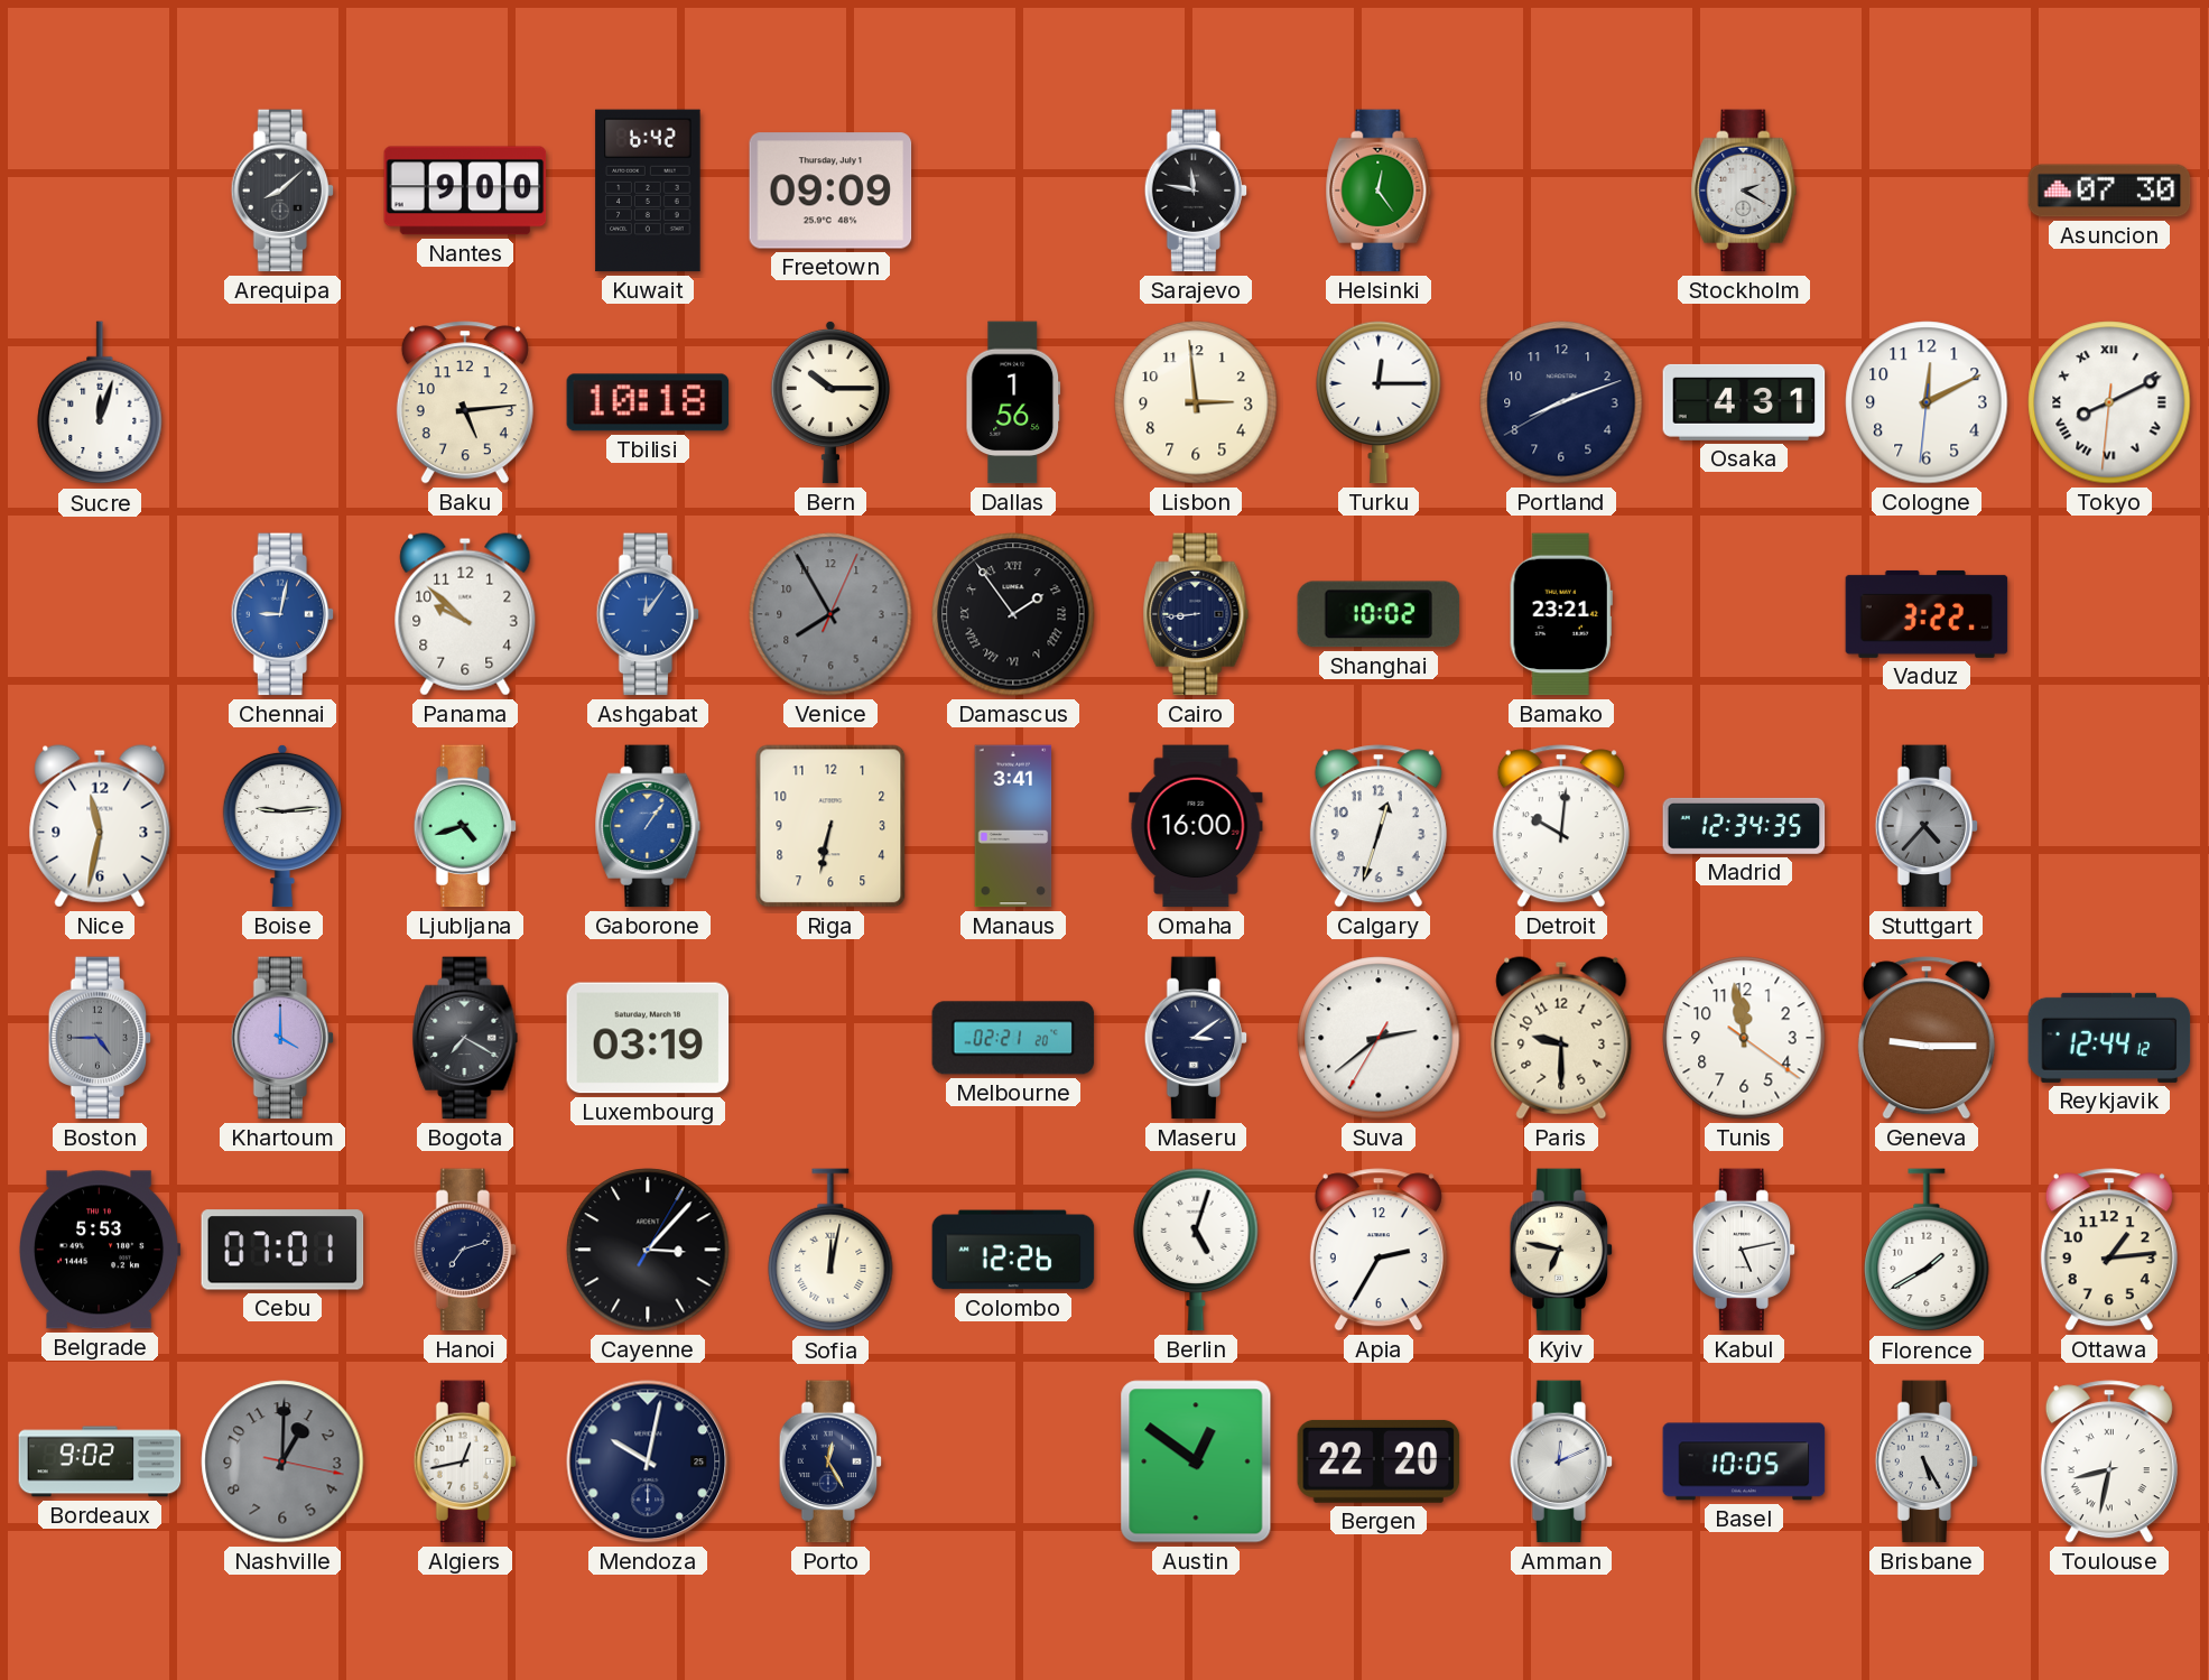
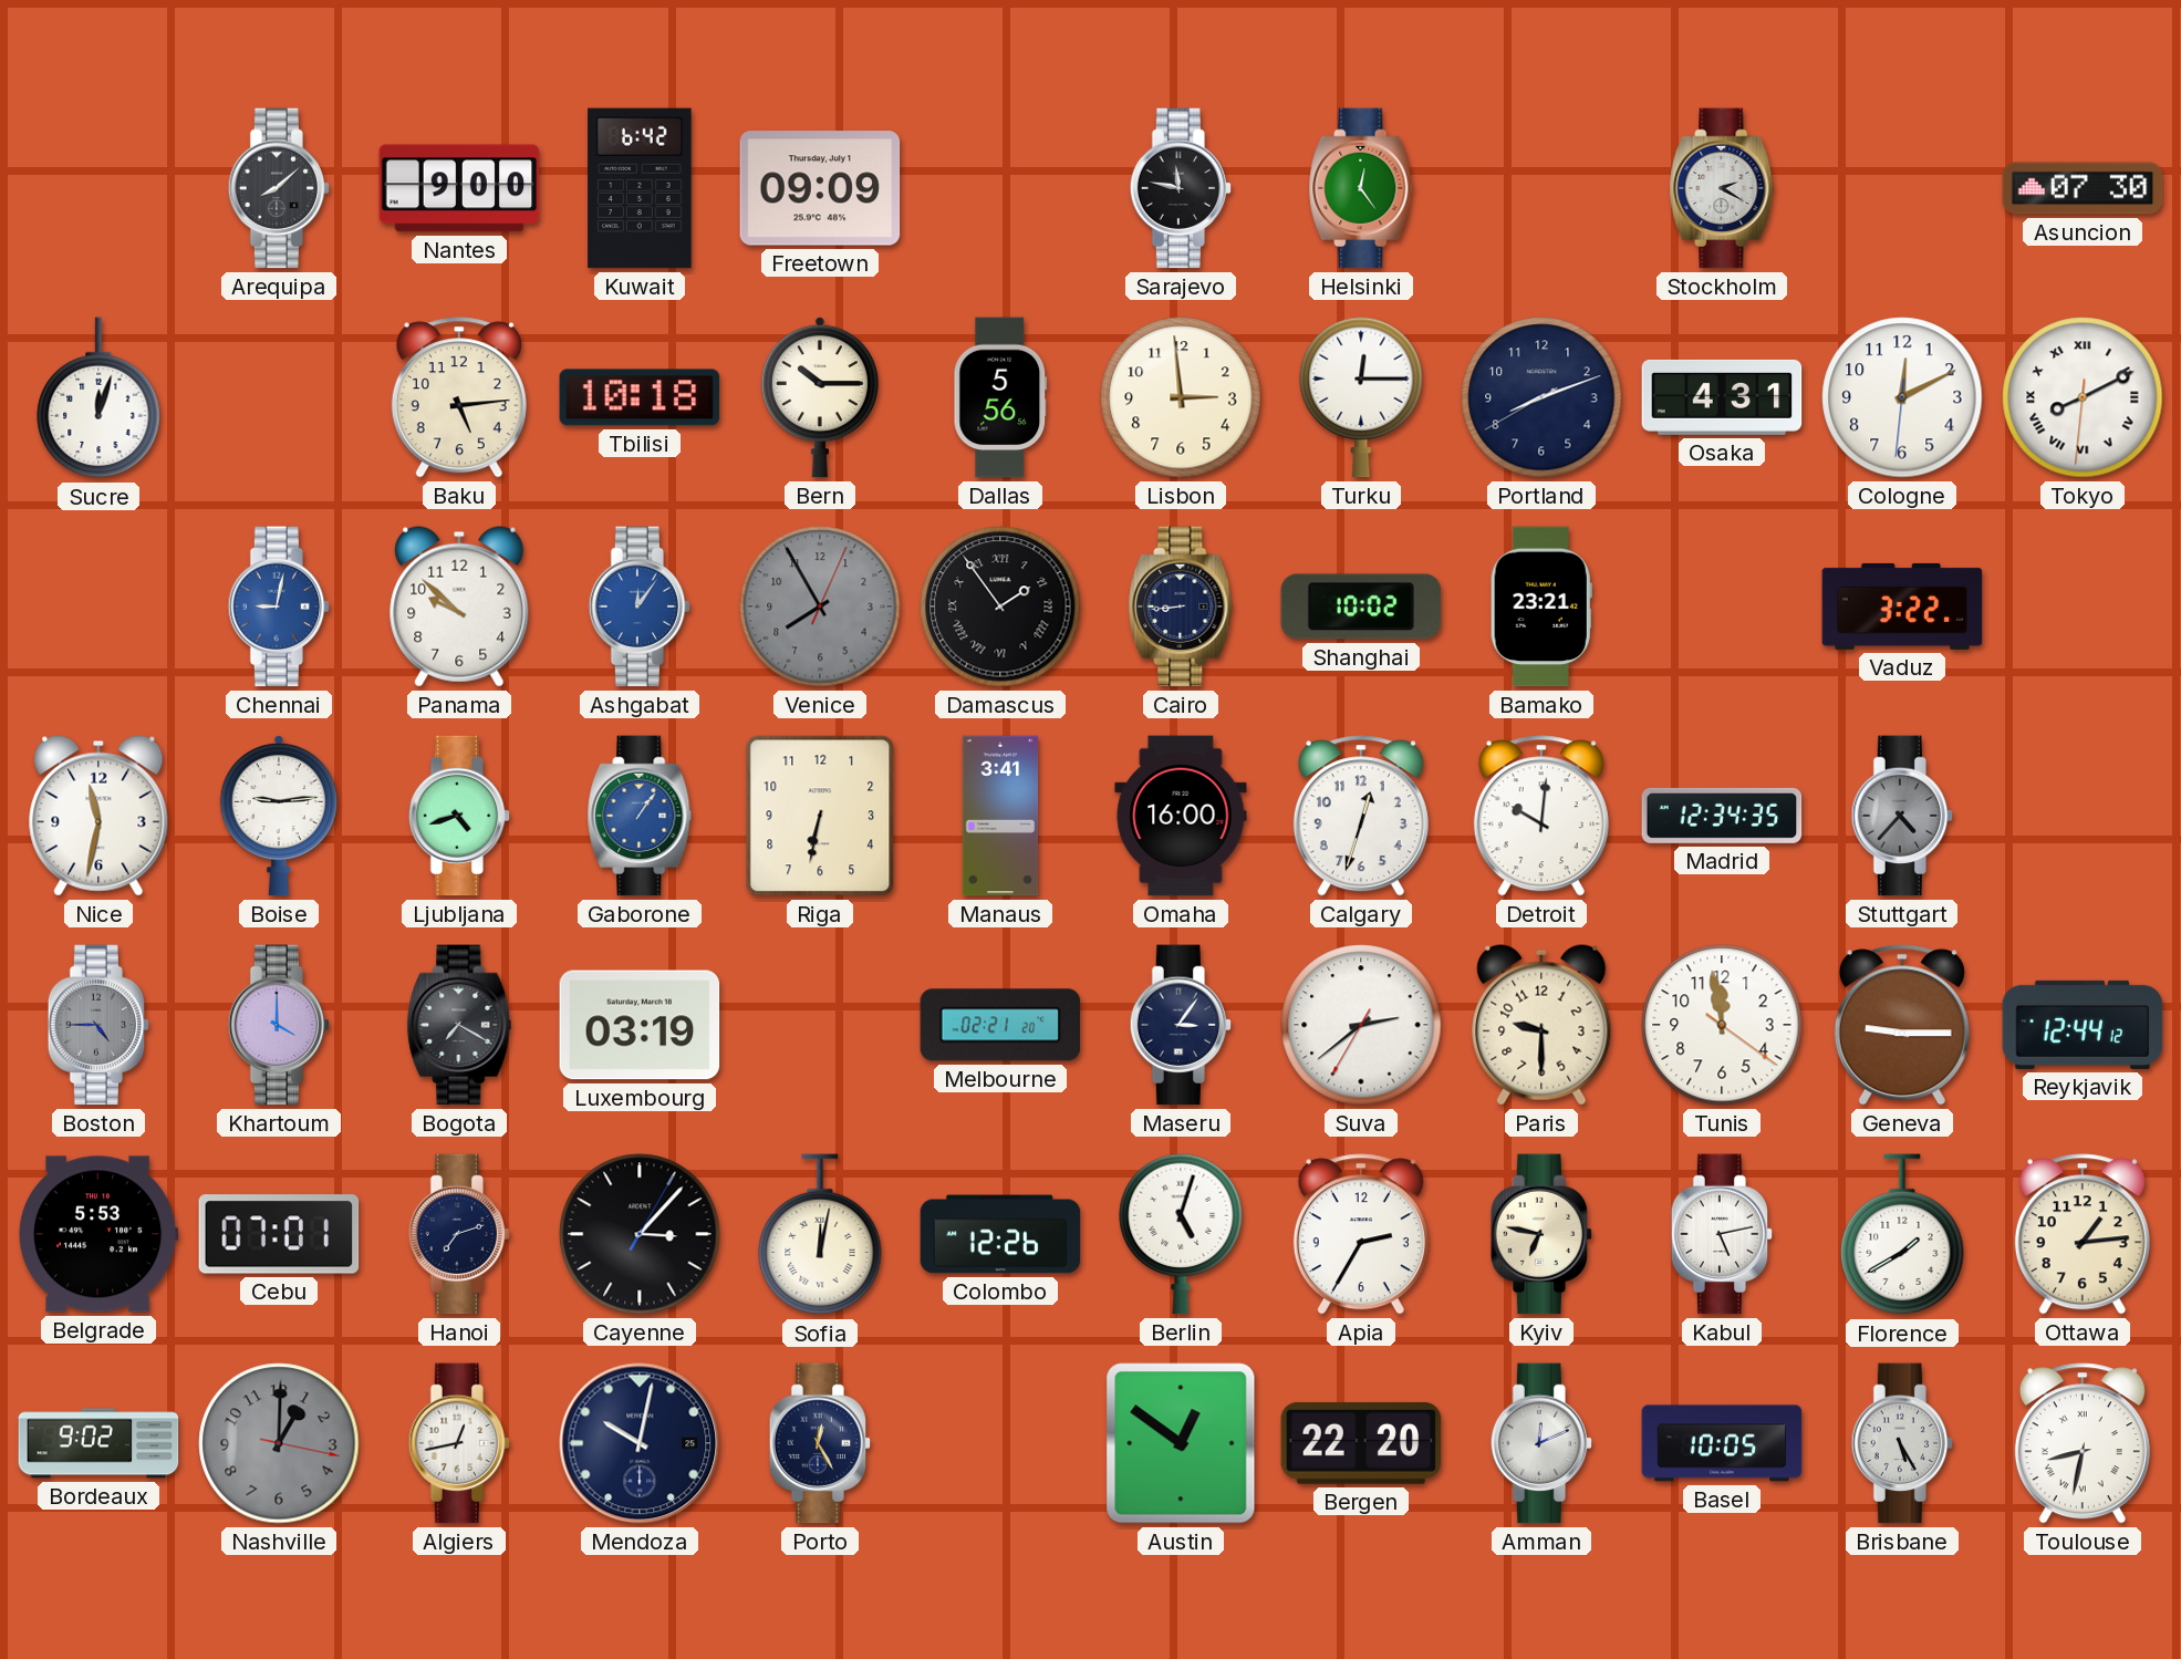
Dallas: 1:56 -> 5:56
Maseru: 3:09 -> 3:06
